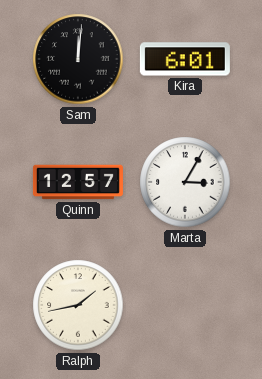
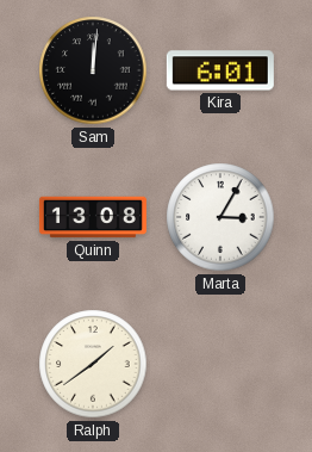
Quinn: 12:57 -> 13:08
Ralph: 1:43 -> 1:39
